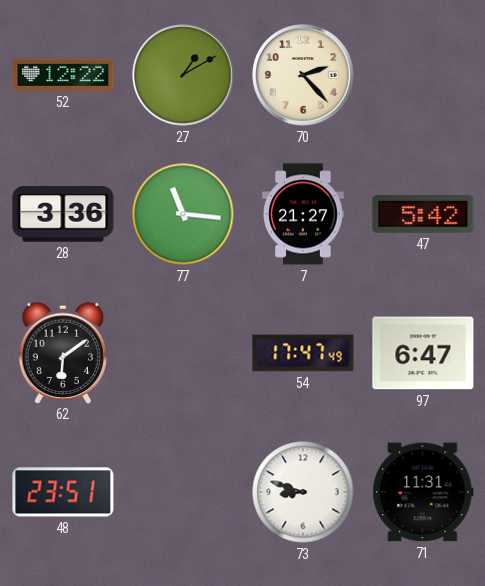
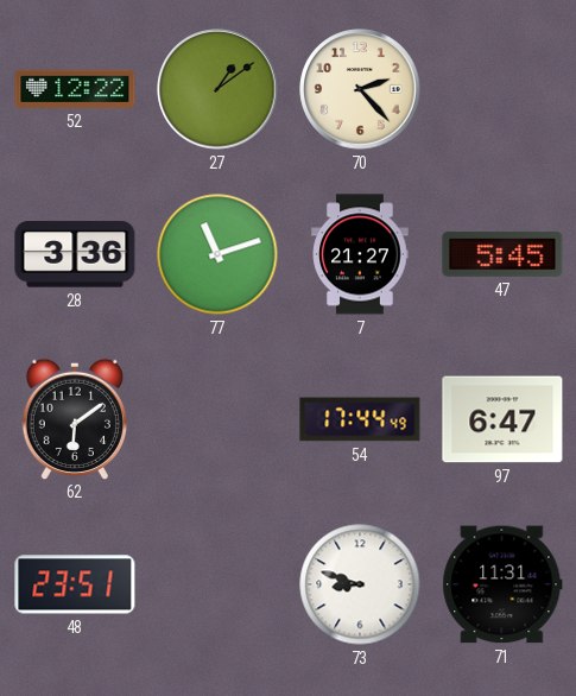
27: 1:10 -> 1:09
77: 11:16 -> 11:12
47: 5:42 -> 5:45
54: 17:47 -> 17:44
